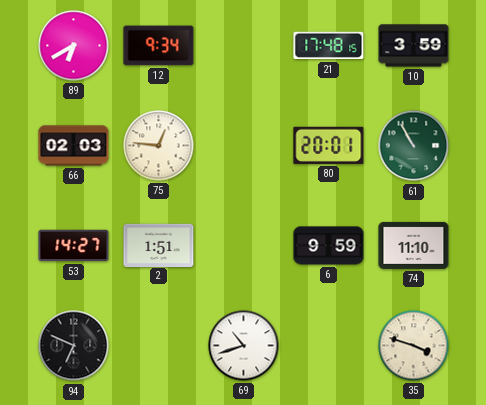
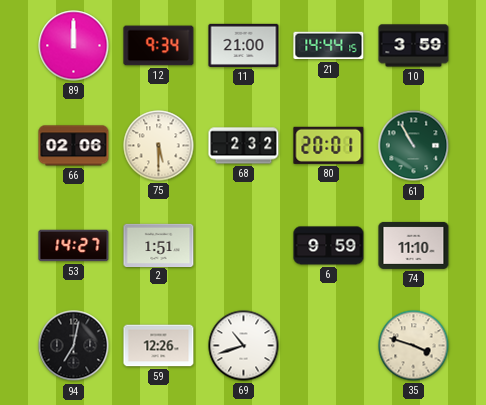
89: 6:40 -> 12:00
11: none -> 21:00
21: 17:48 -> 14:44
66: 02:03 -> 02:06
75: 12:46 -> 5:30
68: none -> 2:32
94: 6:49 -> 7:02
59: none -> 12:26
